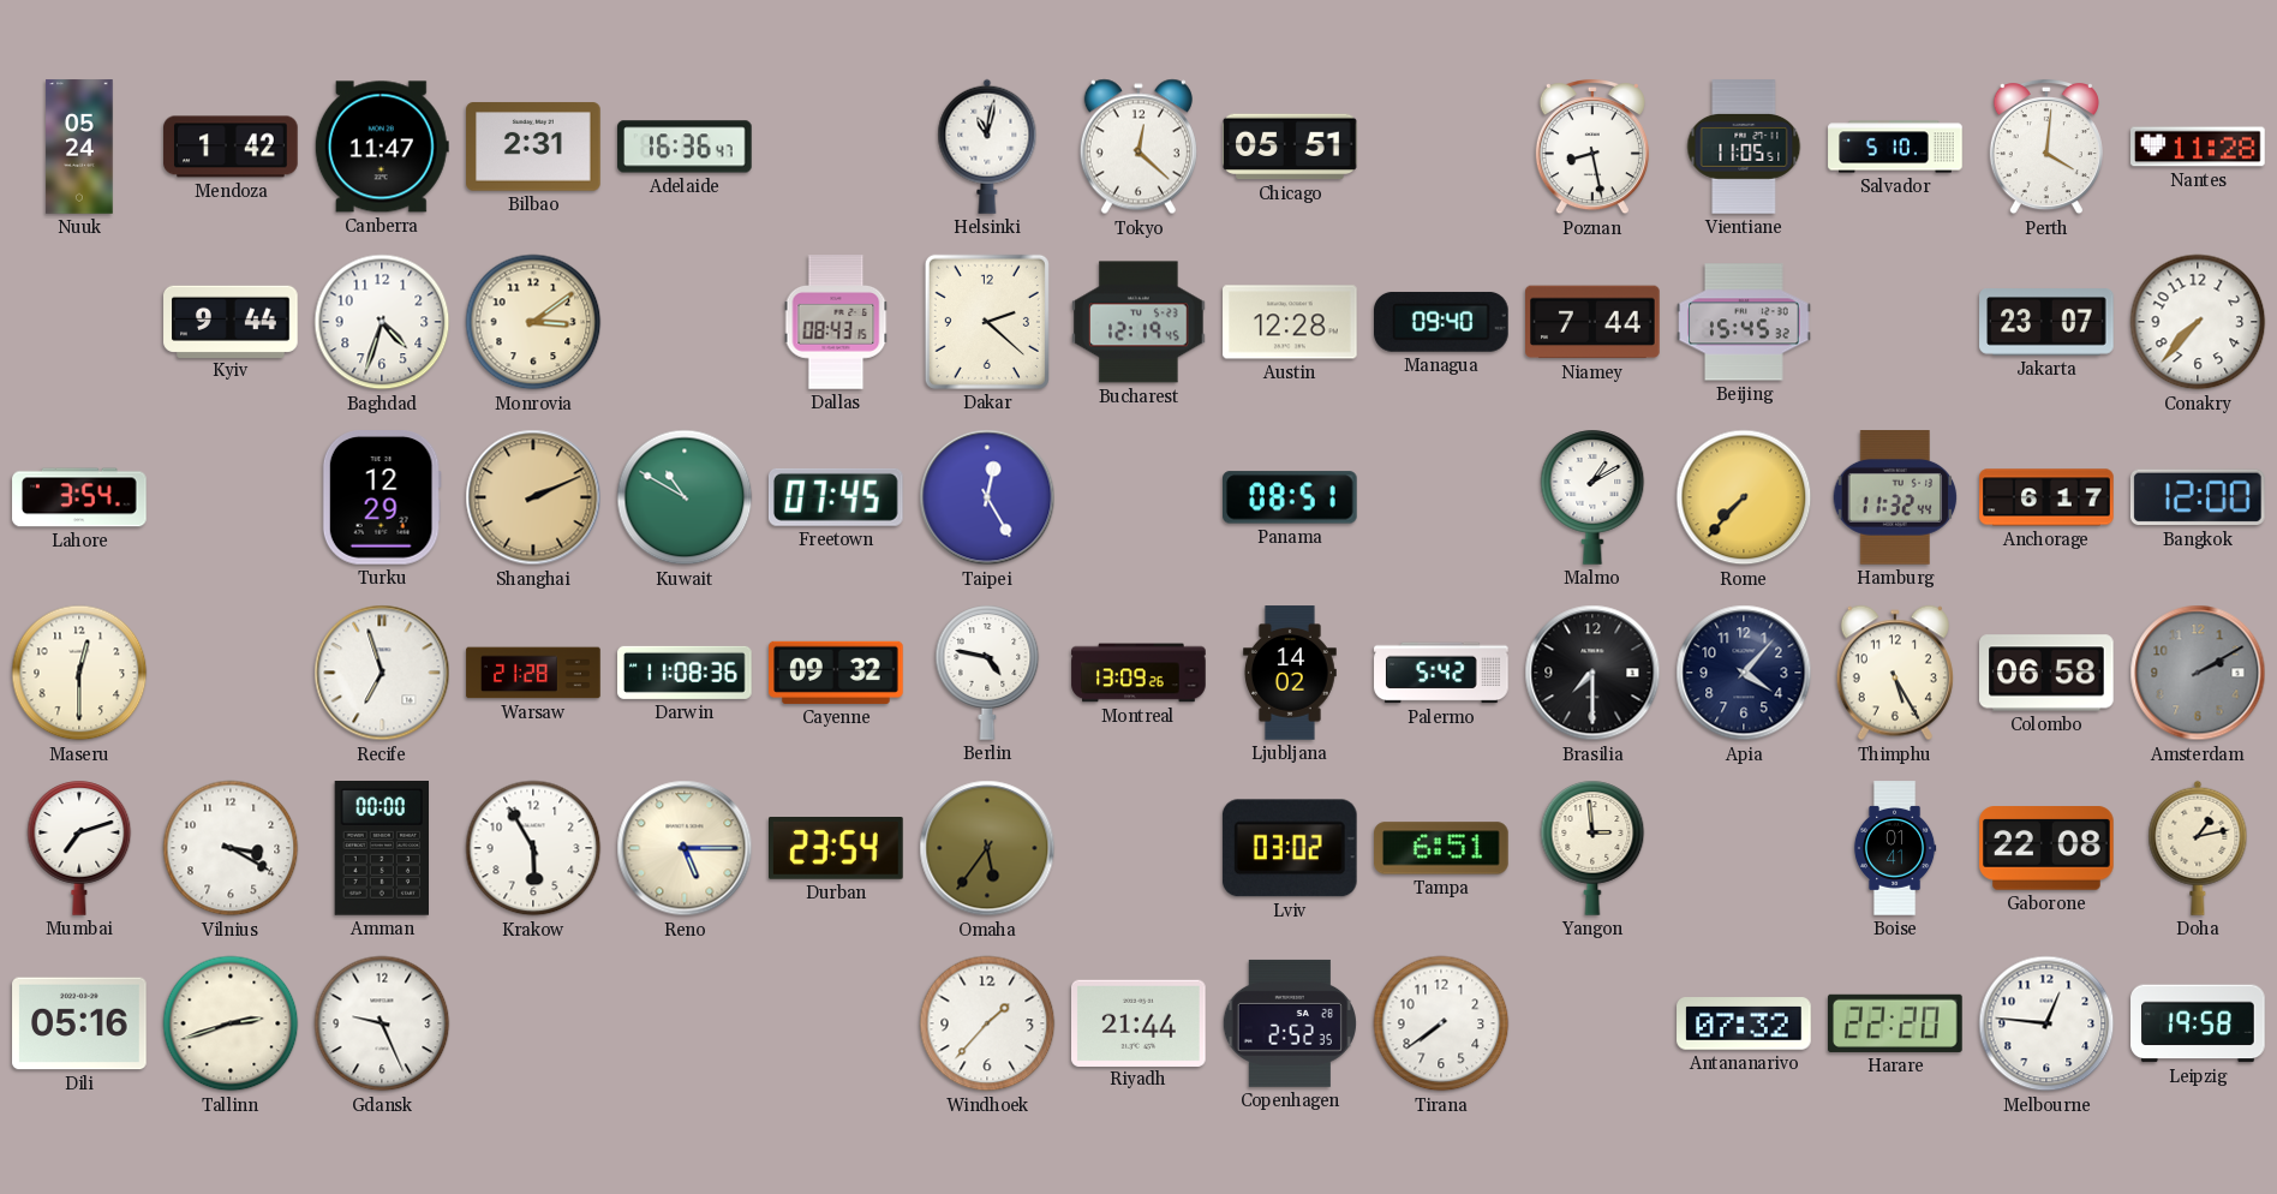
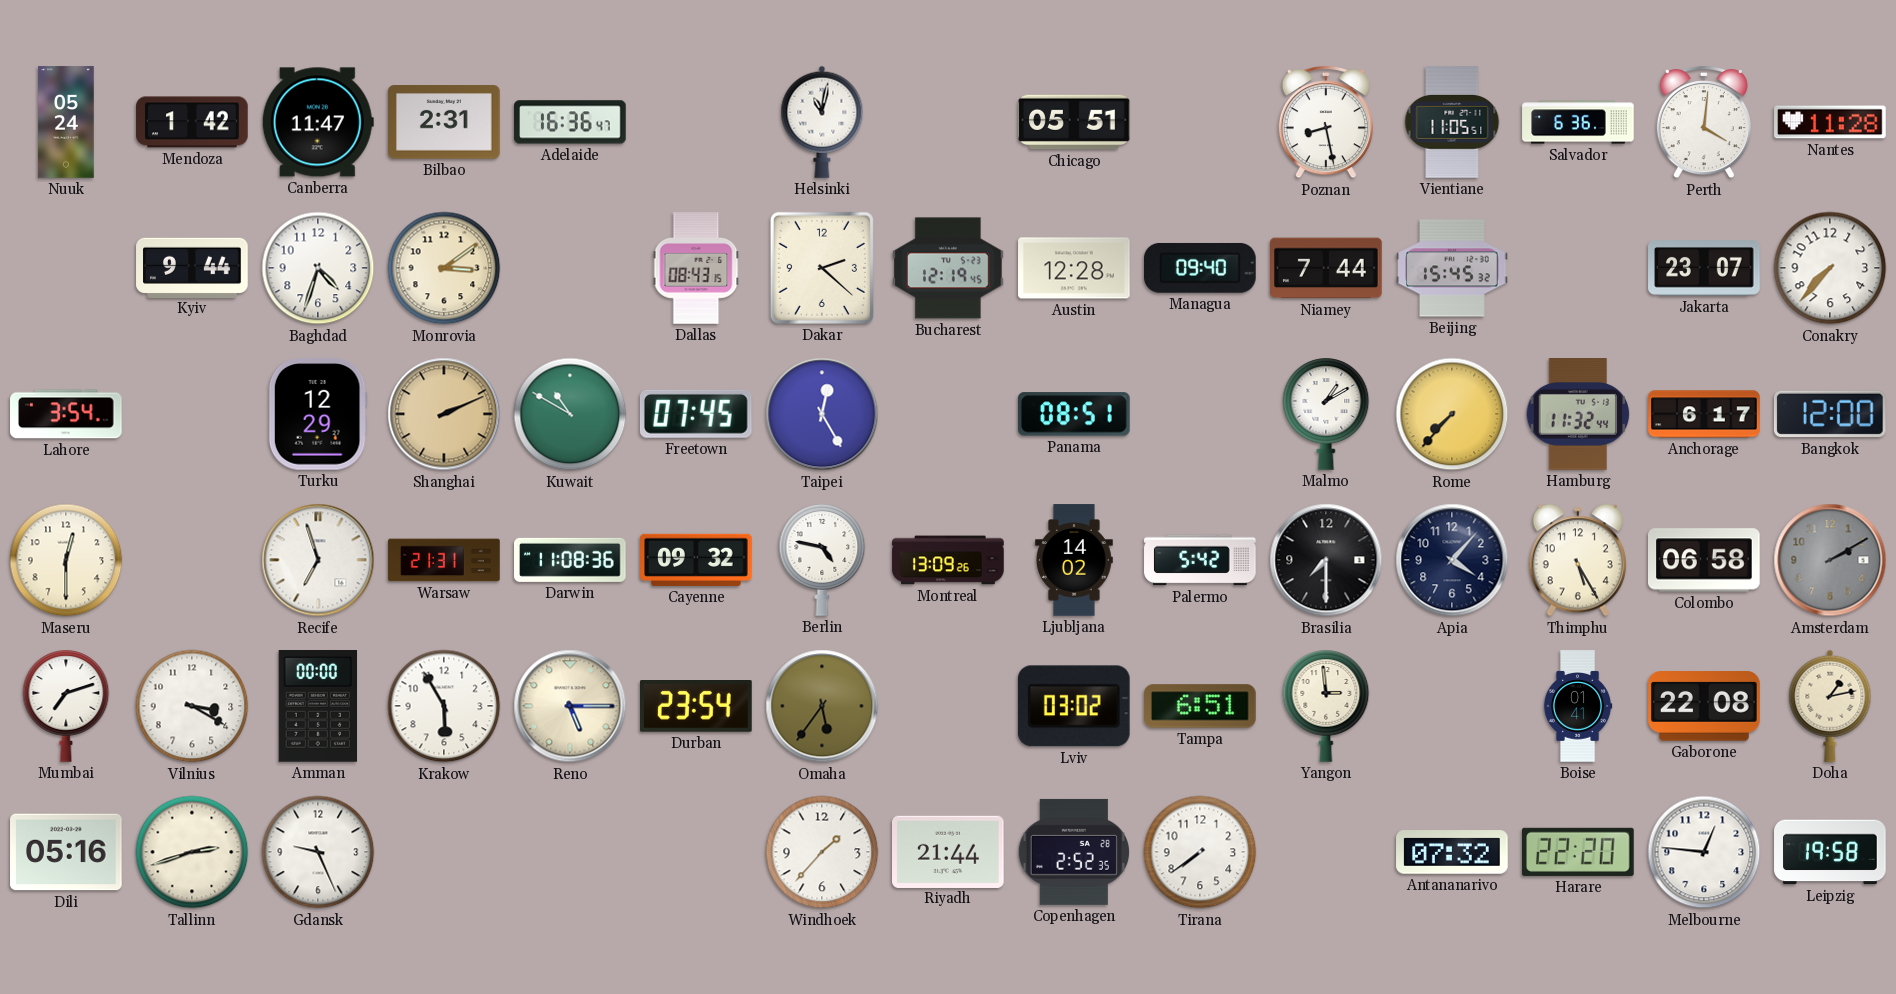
Tokyo: 12:22 -> none
Salvador: 5:10 -> 6:36
Warsaw: 21:28 -> 21:31
